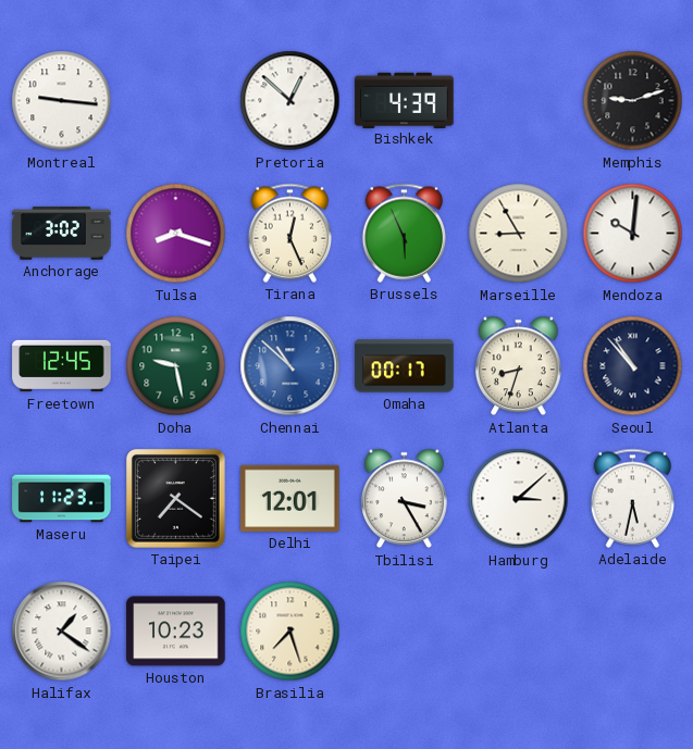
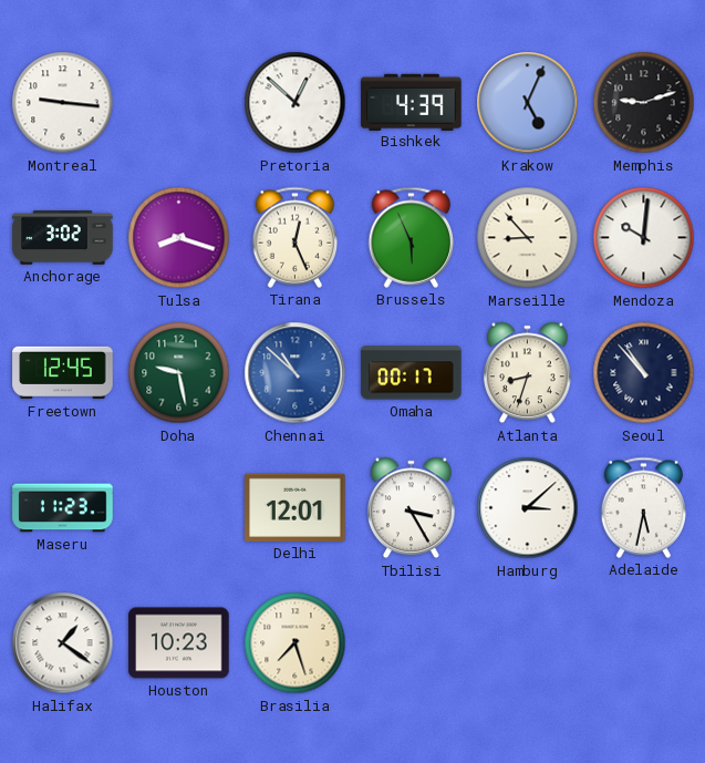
Krakow: none -> 5:04
Marseille: 8:55 -> 8:53
Taipei: 7:21 -> none
